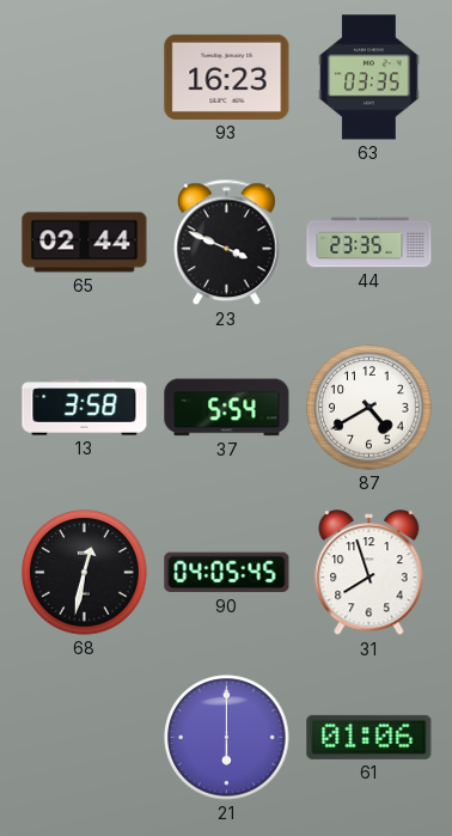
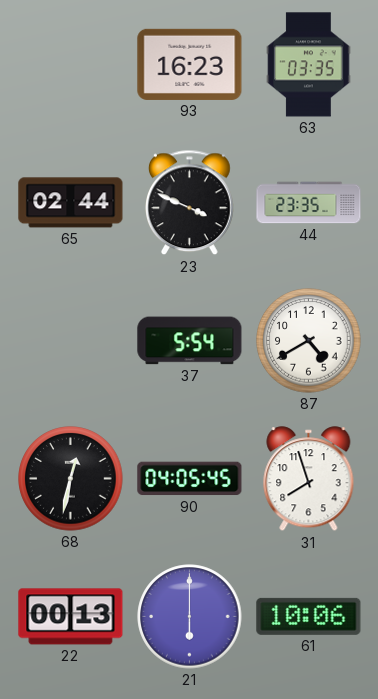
13: 3:58 -> none
22: none -> 00:13
61: 01:06 -> 10:06
